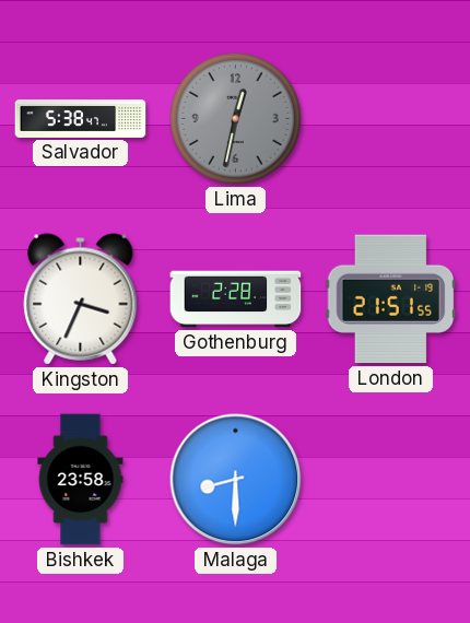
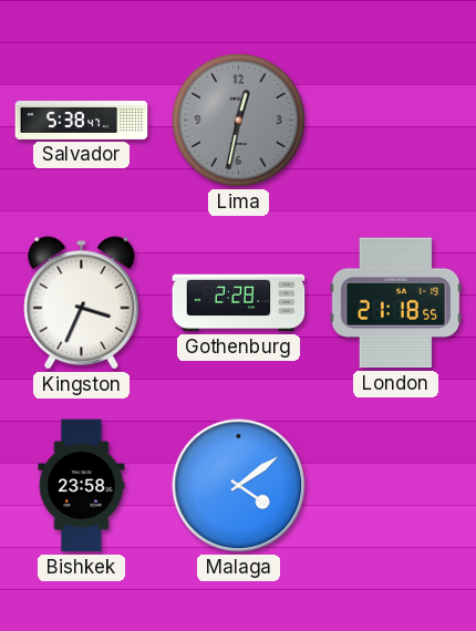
London: 21:51 -> 21:18
Malaga: 8:30 -> 4:09
